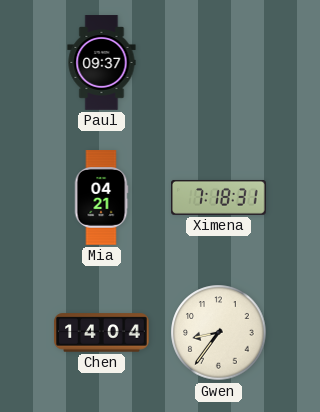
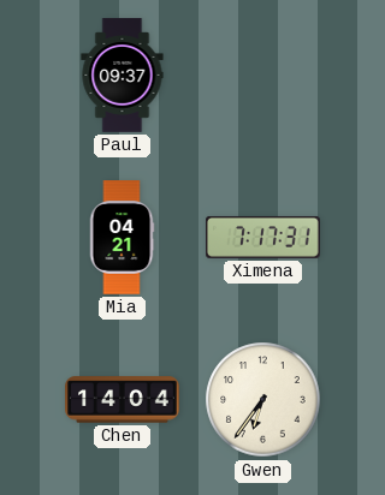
Ximena: 7:18 -> 7:17
Gwen: 8:36 -> 6:36
